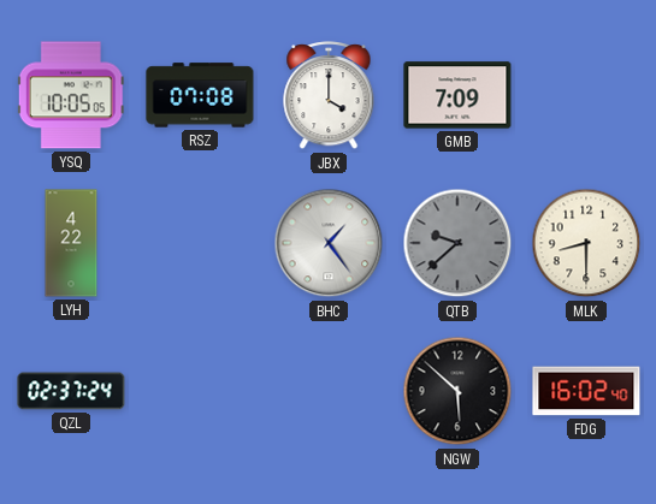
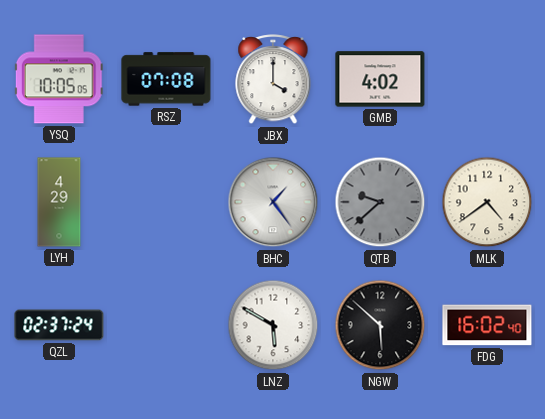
GMB: 7:09 -> 4:02
LYH: 4:22 -> 4:29
MLK: 8:30 -> 4:39
LNZ: none -> 5:50
